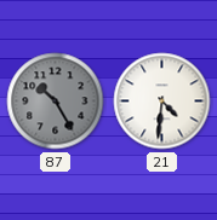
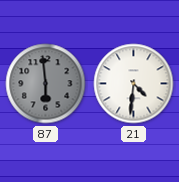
87: 10:25 -> 5:59
